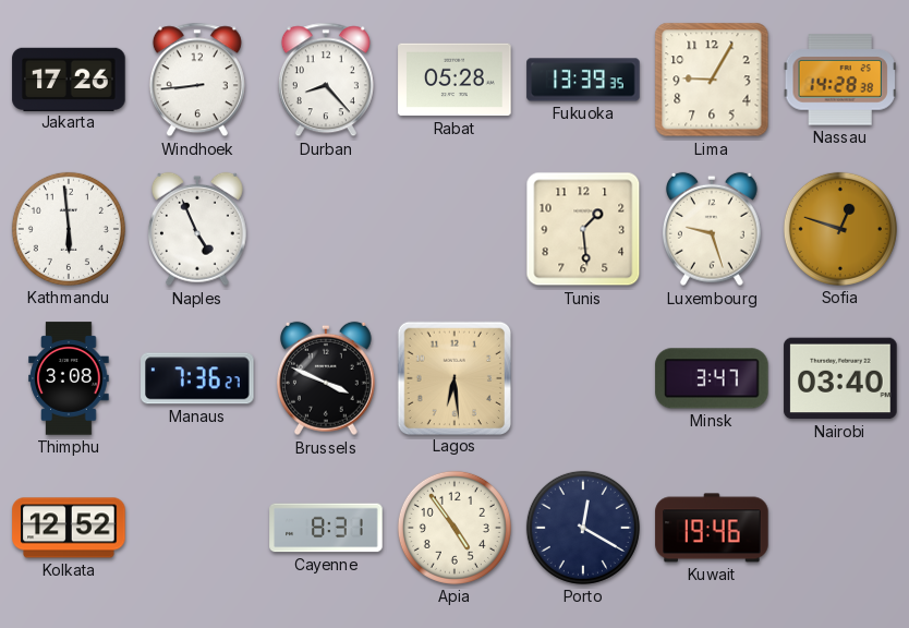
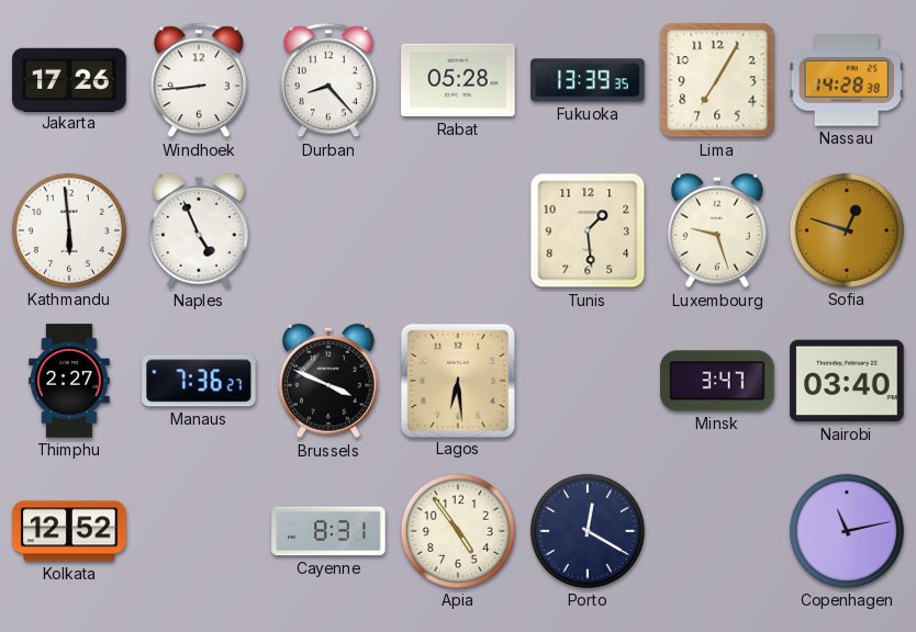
Lima: 9:05 -> 7:05
Thimphu: 3:08 -> 2:27
Kuwait: 19:46 -> none
Copenhagen: none -> 11:13
